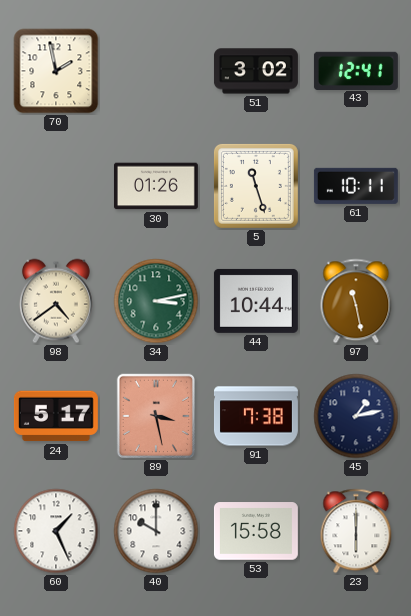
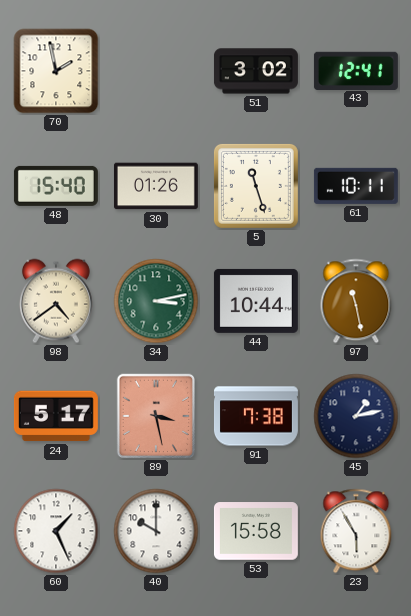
48: none -> 15:40
23: 6:00 -> 5:55
